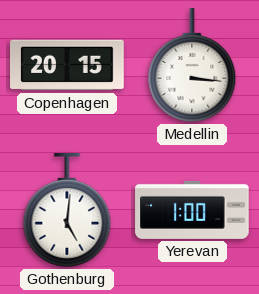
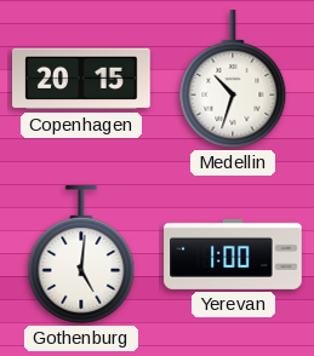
Medellin: 3:16 -> 10:33
